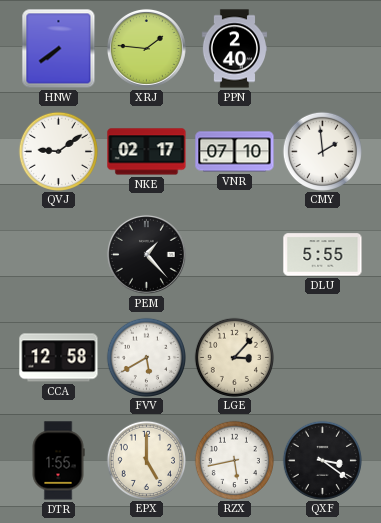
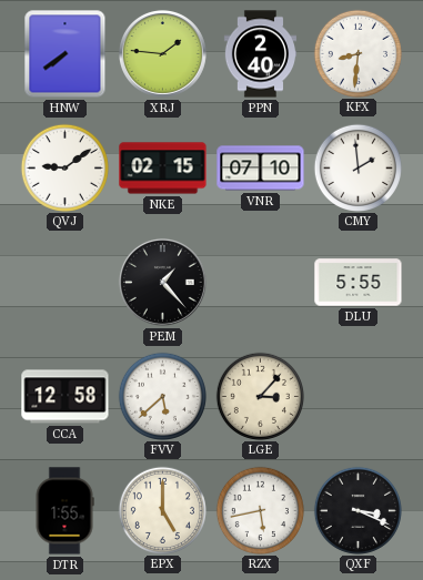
KFX: none -> 8:31
NKE: 02:17 -> 02:15
FVV: 5:40 -> 5:38
QXF: 3:21 -> 3:19
